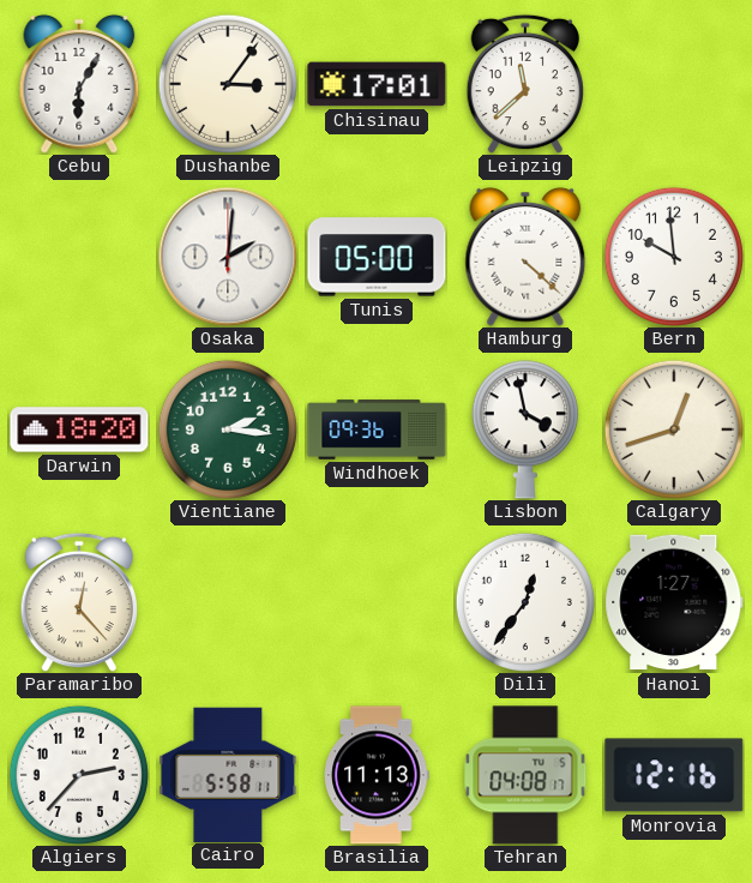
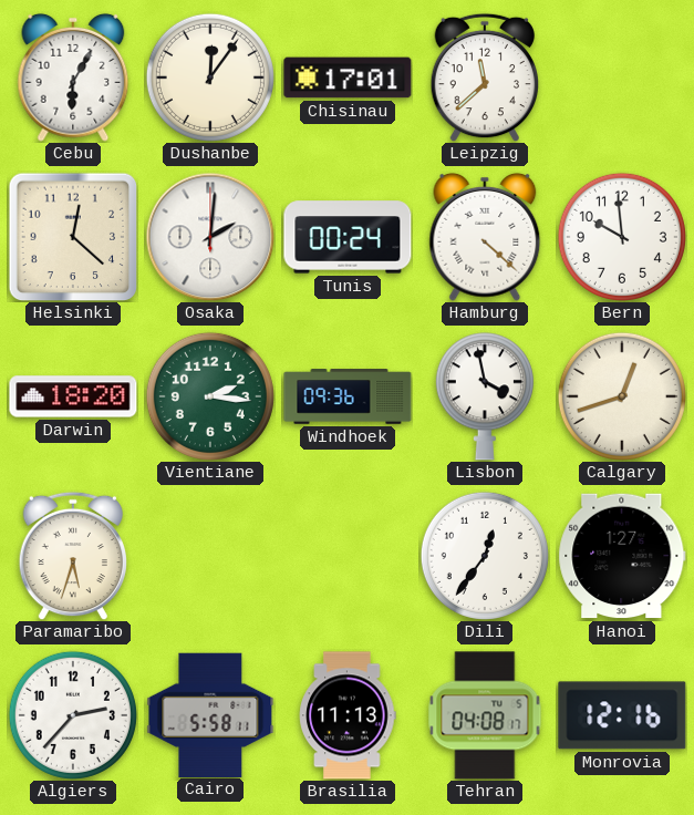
Dushanbe: 3:06 -> 12:06
Helsinki: none -> 12:22
Tunis: 05:00 -> 00:24
Paramaribo: 12:23 -> 5:33
